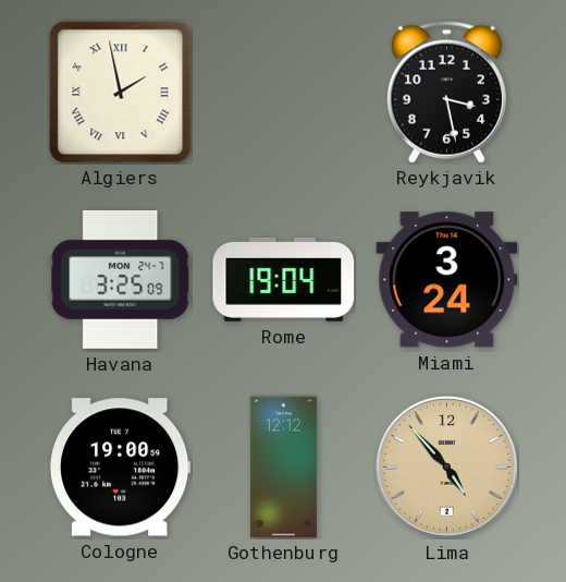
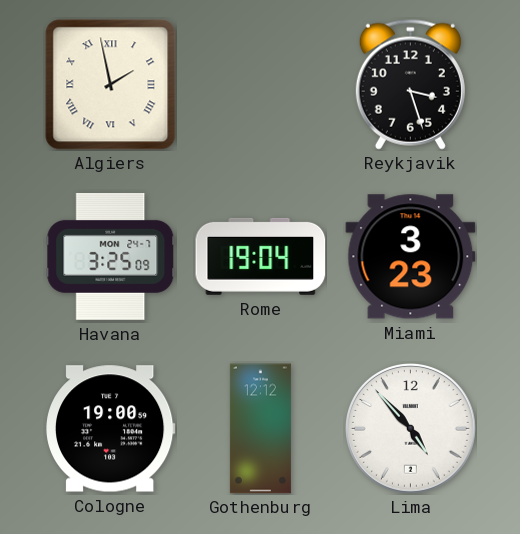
Reykjavik: 3:28 -> 3:27
Miami: 3:24 -> 3:23
Lima dial: champagne -> white
